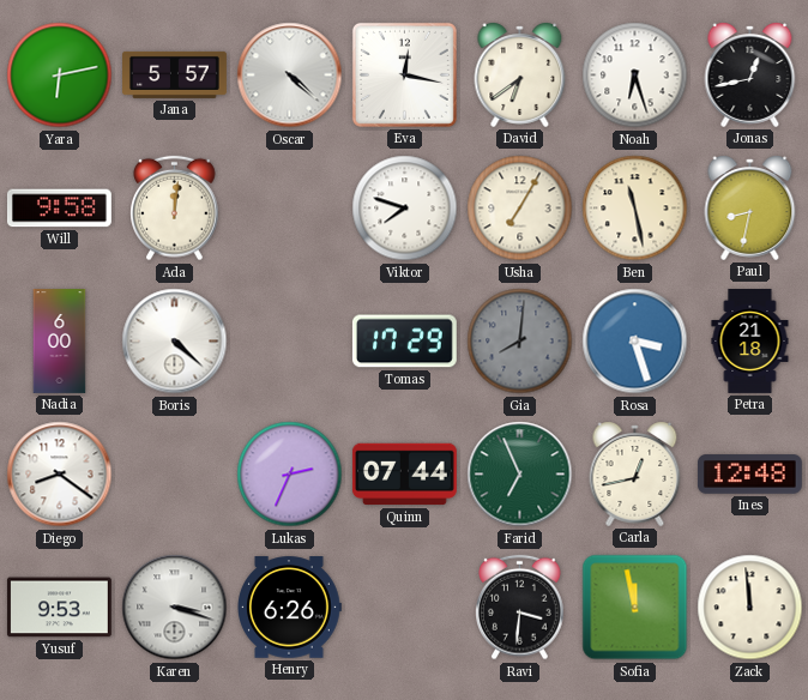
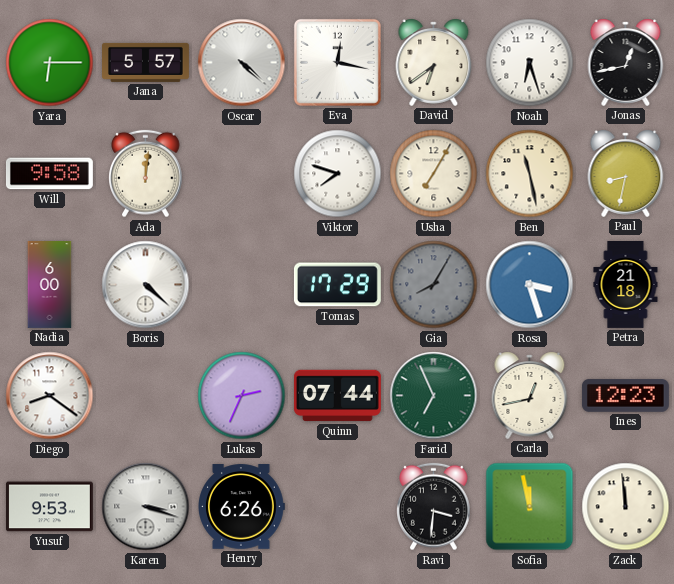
Yara: 6:13 -> 6:15
Gia: 8:01 -> 8:05
Ines: 12:48 -> 12:23
